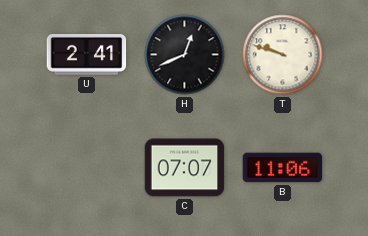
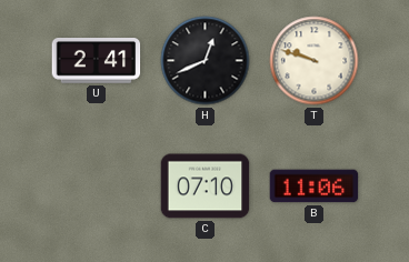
C: 07:07 -> 07:10
